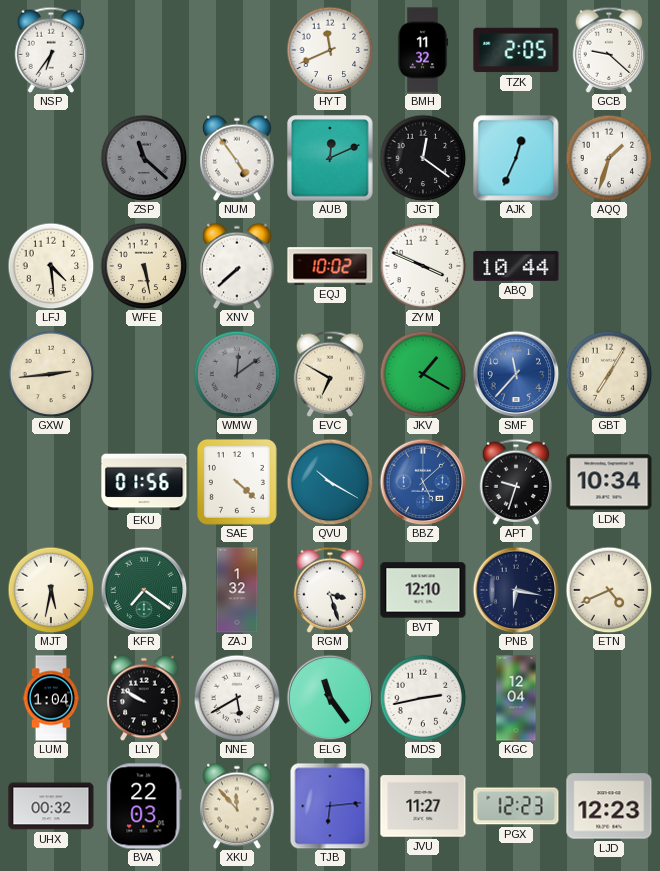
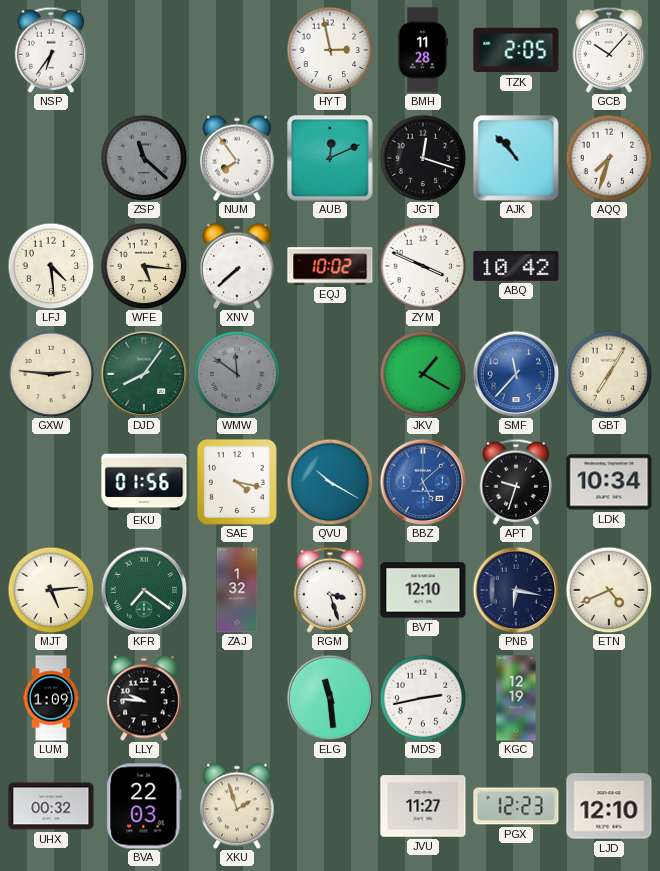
HYT: 11:41 -> 2:58
BMH: 11:32 -> 11:28
GCB: 9:22 -> 10:07
NUM: 4:54 -> 7:54
JGT: 12:21 -> 12:18
AJK: 12:34 -> 10:53
AQQ: 1:33 -> 7:33
WFE: 5:28 -> 5:16
ABQ: 10:44 -> 10:42
GXW: 2:44 -> 2:46
DJD: none -> 8:06
WMW: 12:09 -> 11:51
EVC: 6:50 -> none
SAE: 4:22 -> 4:17
MJT: 5:32 -> 5:14
LUM: 1:04 -> 1:09
LLY: 9:50 -> 9:46
NNE: 5:40 -> none
ELG: 11:24 -> 11:29
KGC: 12:04 -> 12:19
XKU: 11:53 -> 1:57
TJB: 6:14 -> none
LJD: 12:23 -> 12:10
